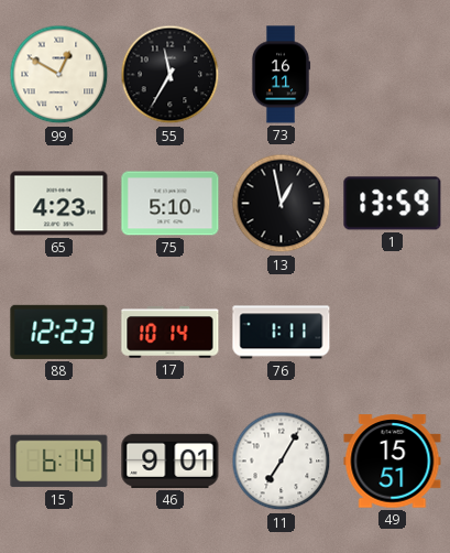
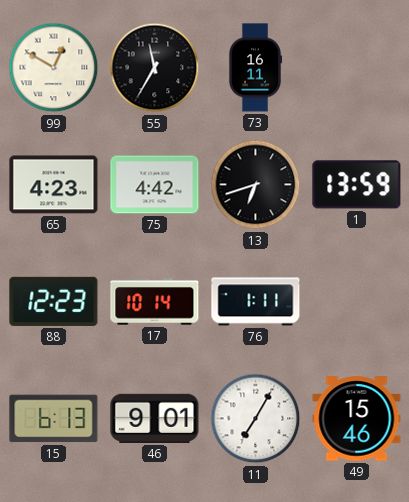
75: 5:10 -> 4:42
13: 12:58 -> 6:42
15: 6:14 -> 6:13
49: 15:51 -> 15:46
